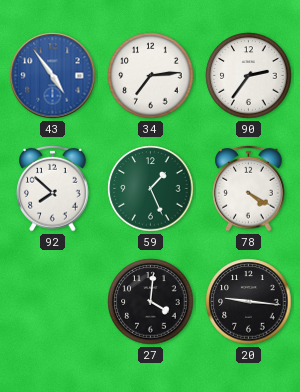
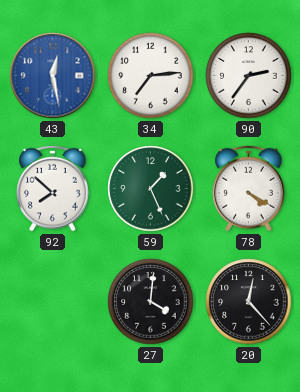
43: 4:54 -> 12:28
20: 9:16 -> 12:23
